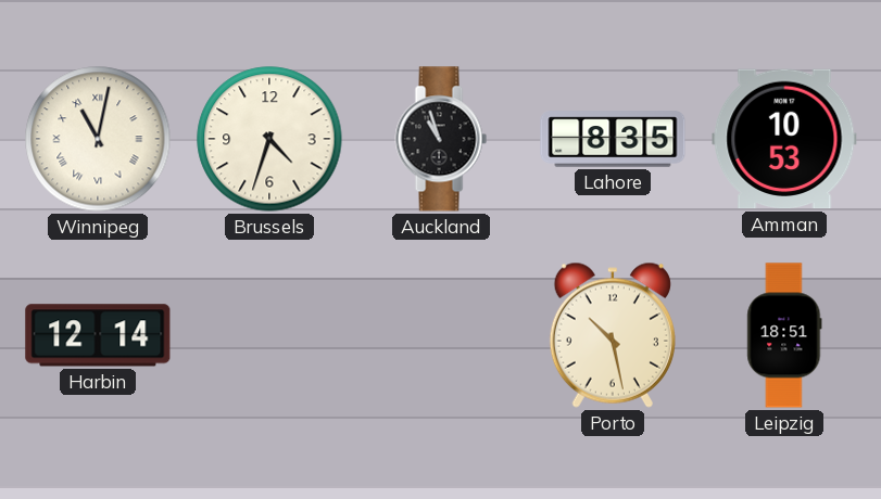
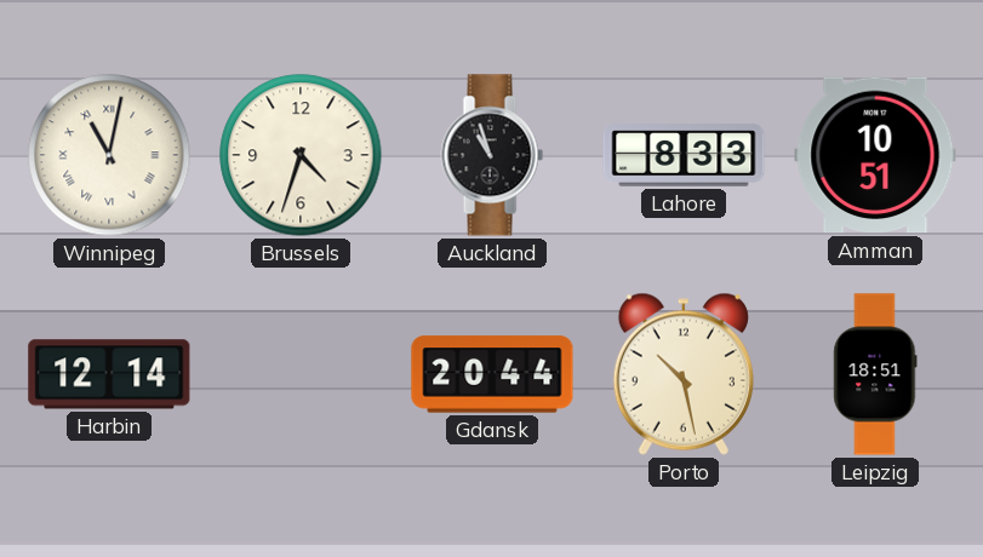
Lahore: 8:35 -> 8:33
Amman: 10:53 -> 10:51
Gdansk: none -> 20:44
